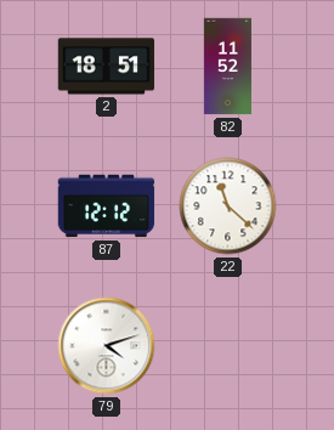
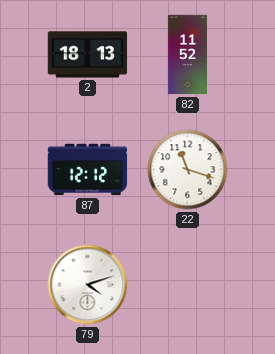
2: 18:51 -> 18:13
22: 11:22 -> 11:18
